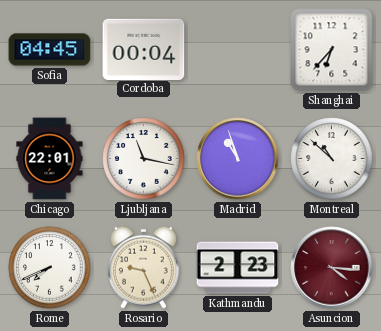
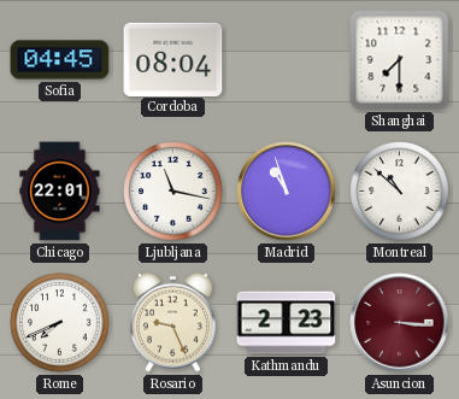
Cordoba: 00:04 -> 08:04
Shanghai: 6:37 -> 7:30
Asuncion: 4:16 -> 3:16
